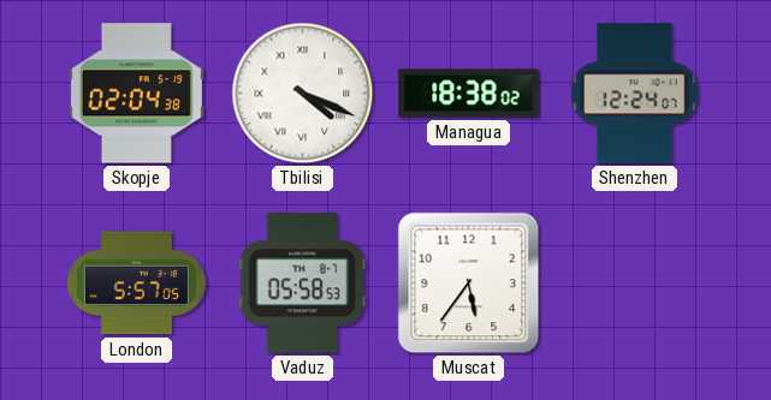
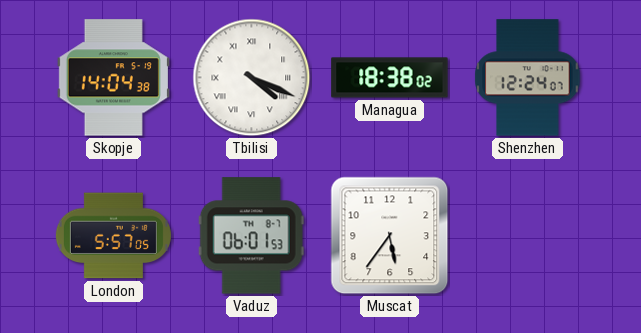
Skopje: 02:04 -> 14:04
Vaduz: 05:58 -> 06:01
